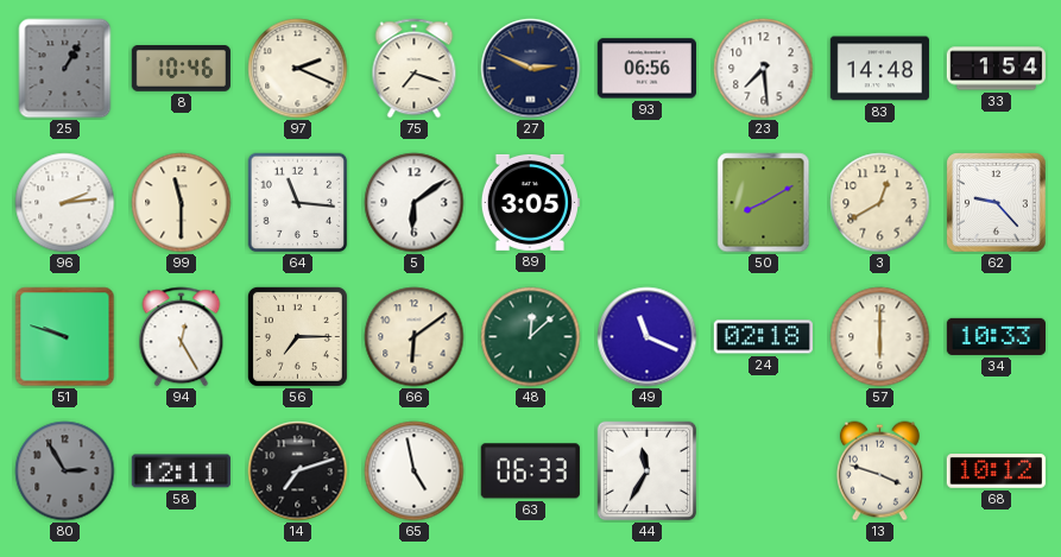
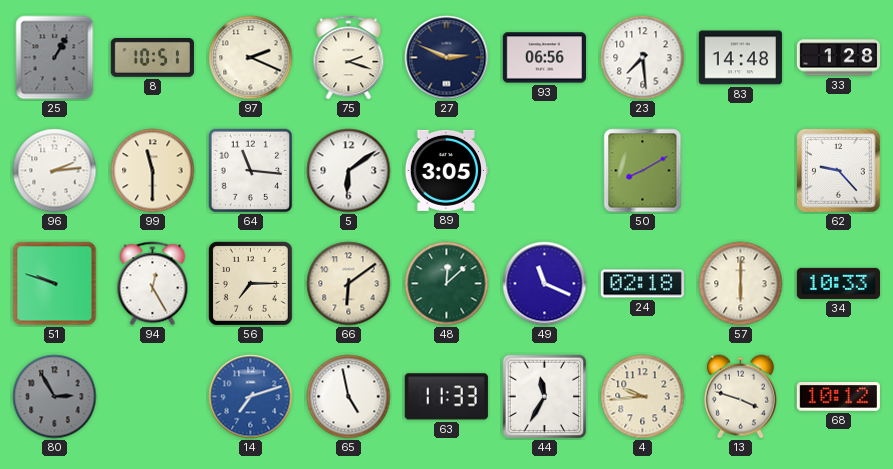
8: 10:46 -> 10:51
75: 7:18 -> 2:18
33: 1:54 -> 1:28
3: 12:40 -> none
58: 12:11 -> none
14 dial: black -> blue
63: 06:33 -> 11:33
4: none -> 9:44
